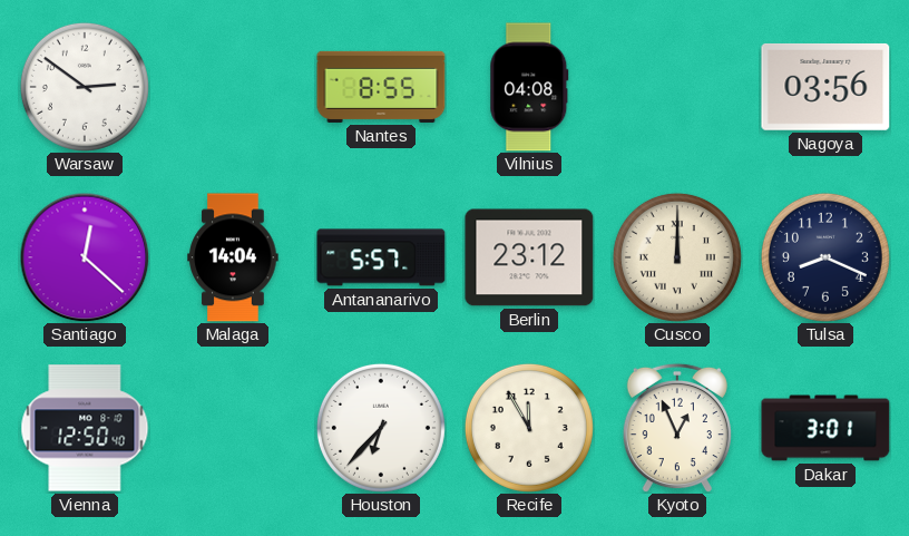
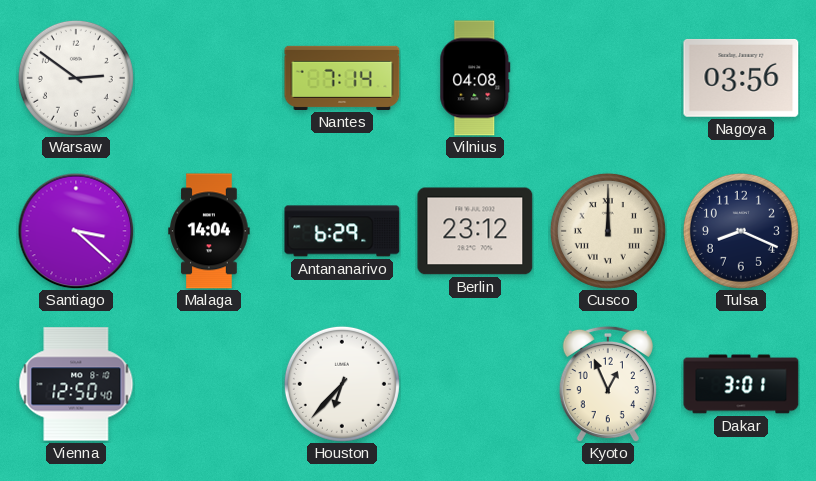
Nantes: 8:55 -> 7:14
Santiago: 12:22 -> 3:22
Antananarivo: 5:57 -> 6:29
Recife: 11:55 -> none
